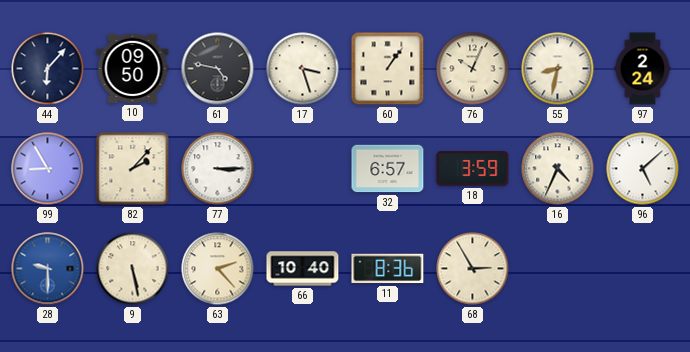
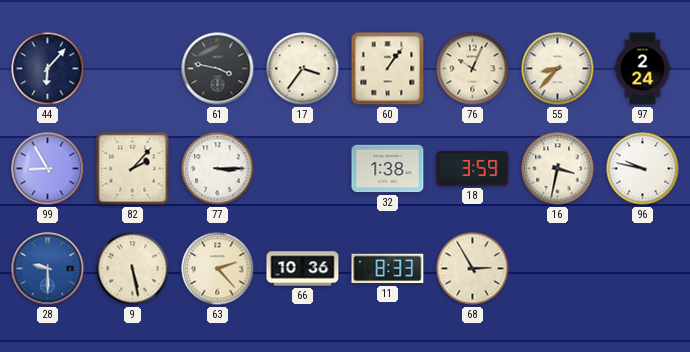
10: 09:50 -> none
61: 4:47 -> 3:47
17: 3:27 -> 3:36
55: 8:32 -> 8:37
32: 6:57 -> 1:38
16: 4:34 -> 3:32
96: 5:08 -> 9:47
66: 10:40 -> 10:36
11: 8:36 -> 8:33
